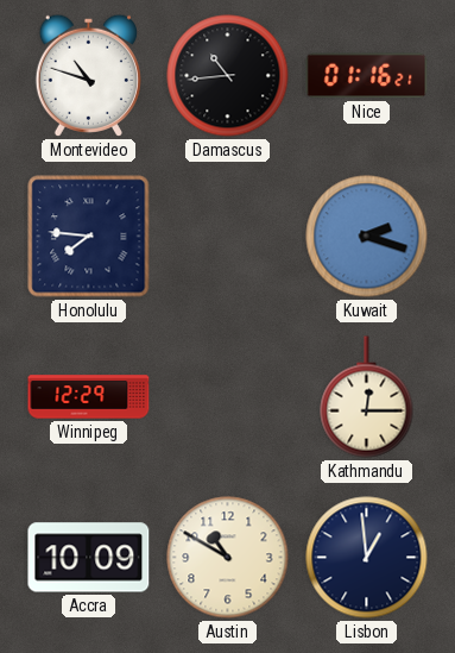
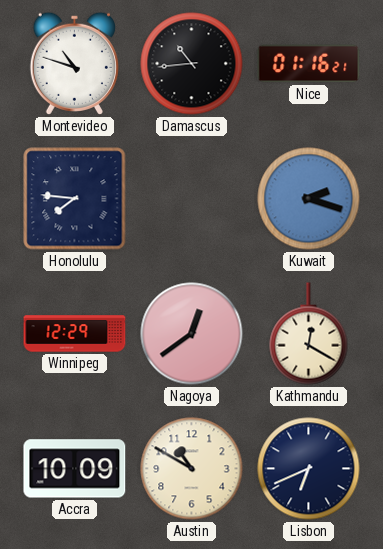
Nagoya: none -> 12:39
Kathmandu: 12:15 -> 12:20
Lisbon: 12:59 -> 6:41
